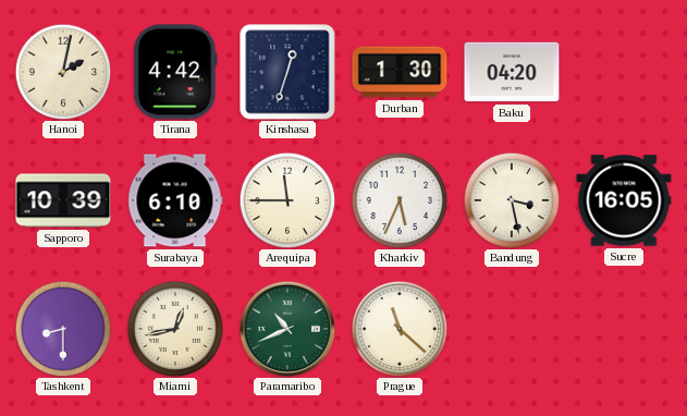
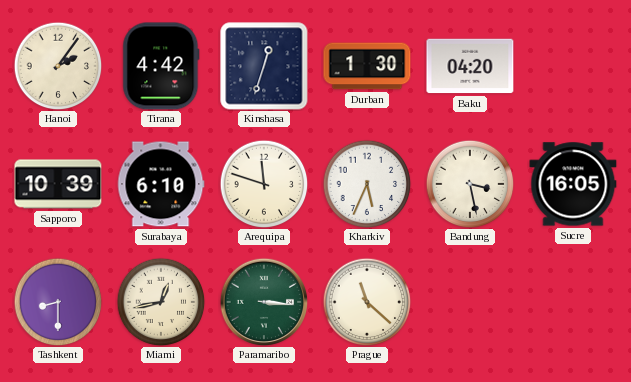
Hanoi: 2:02 -> 2:06
Arequipa: 11:45 -> 11:48
Paramaribo: 10:41 -> 3:16
